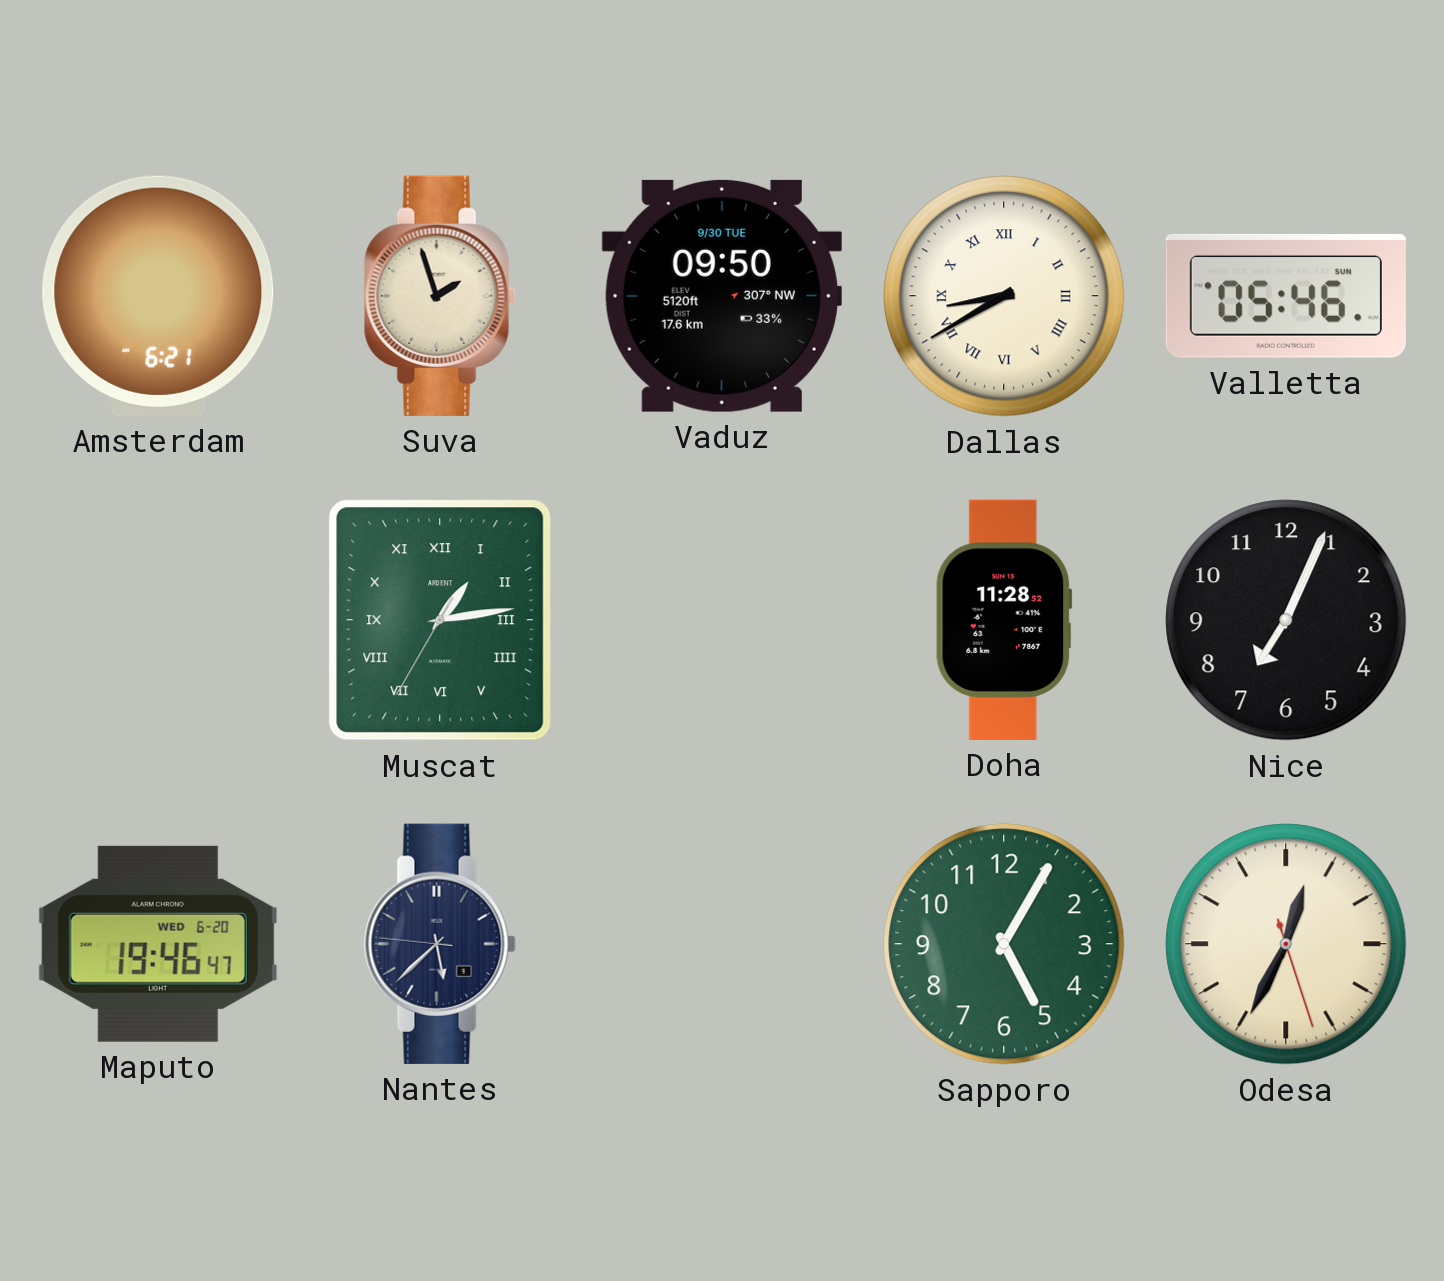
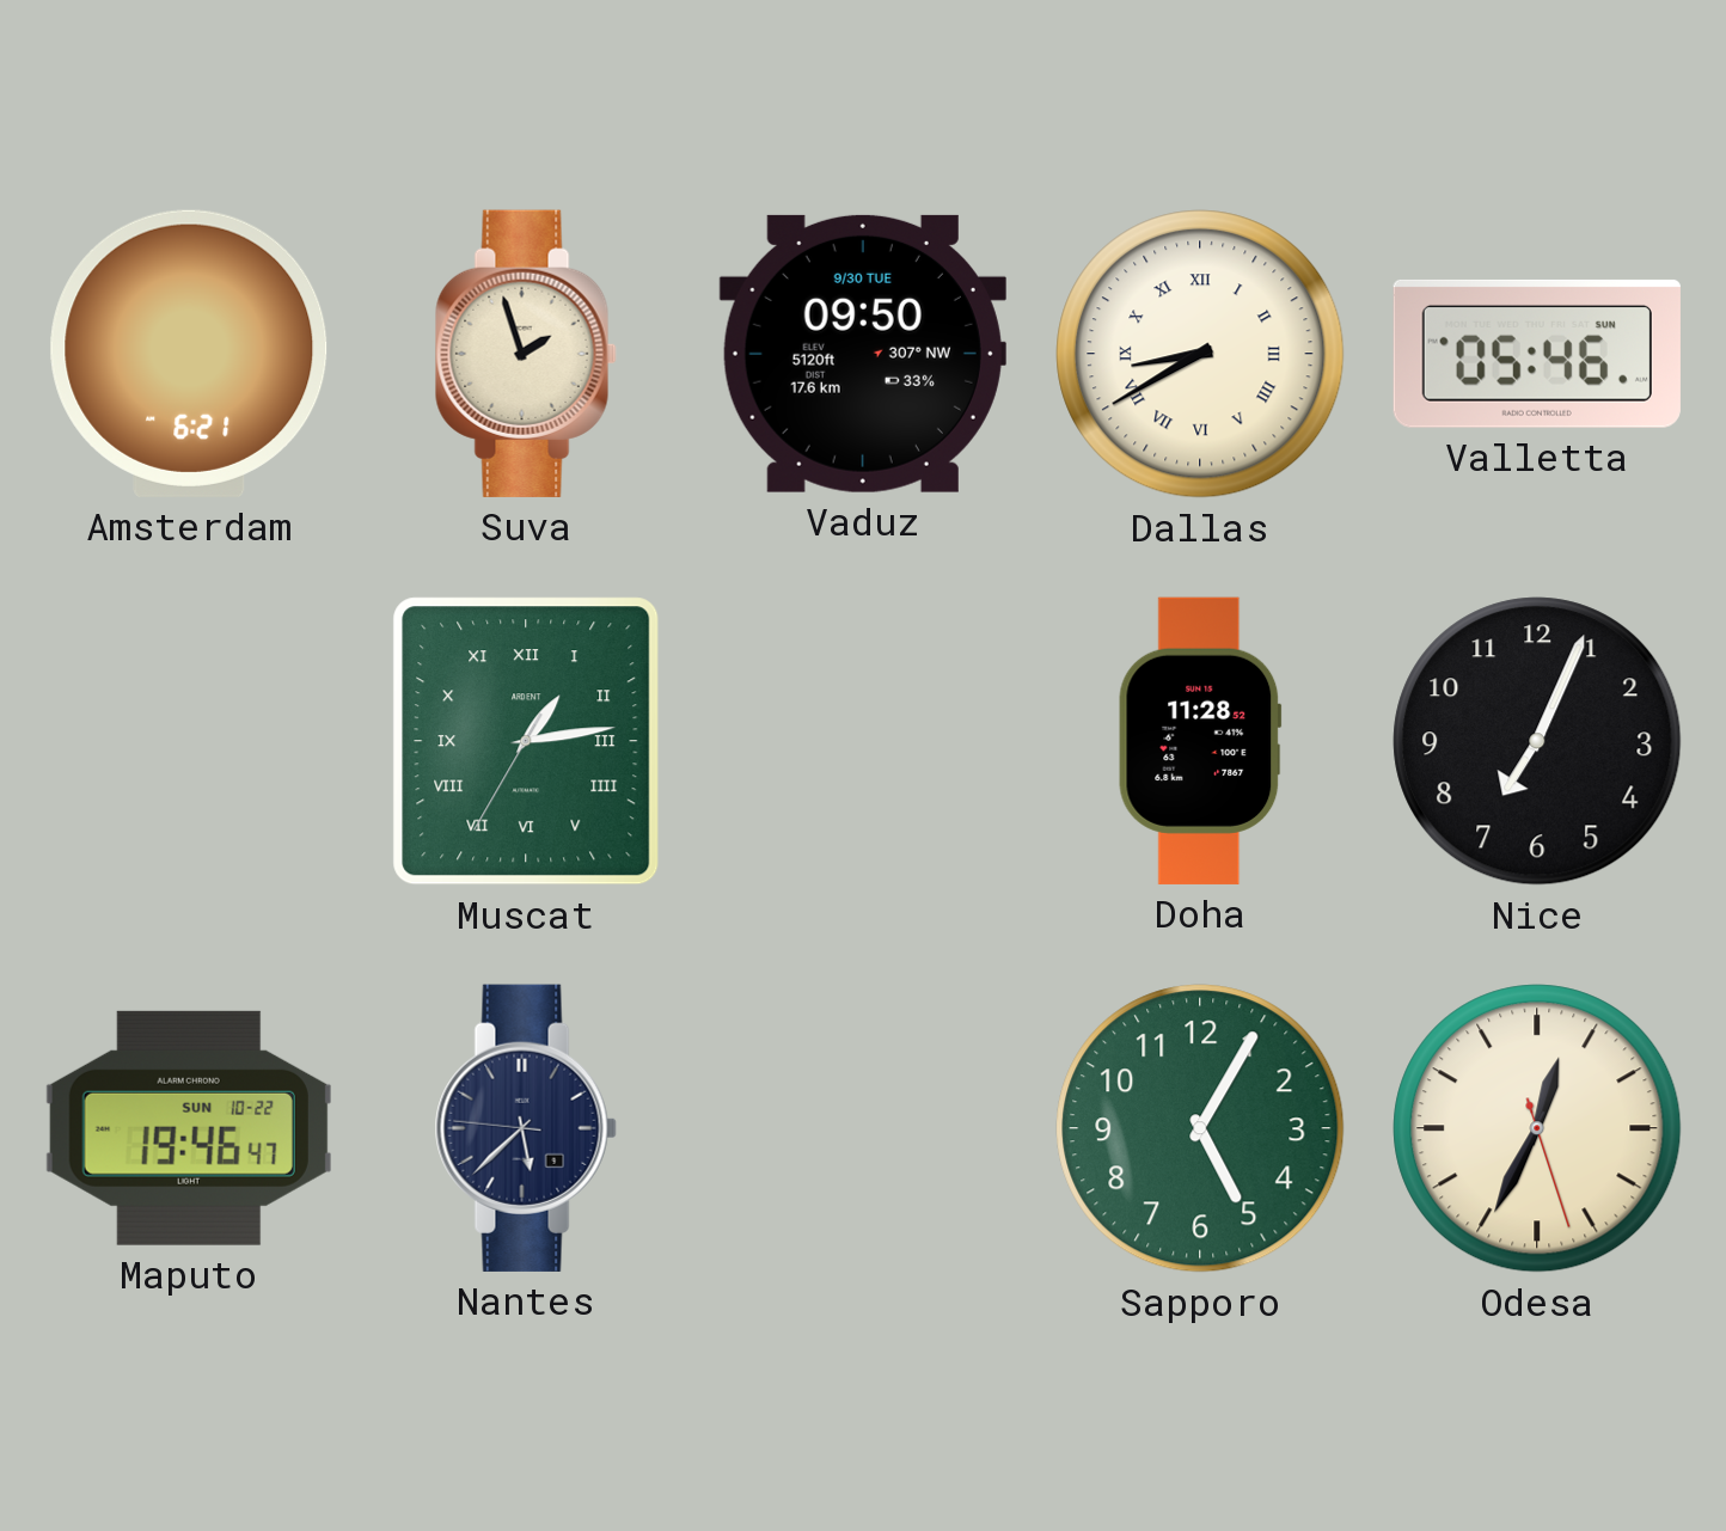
Maputo date: WED 6-20 -> SUN 10-22
